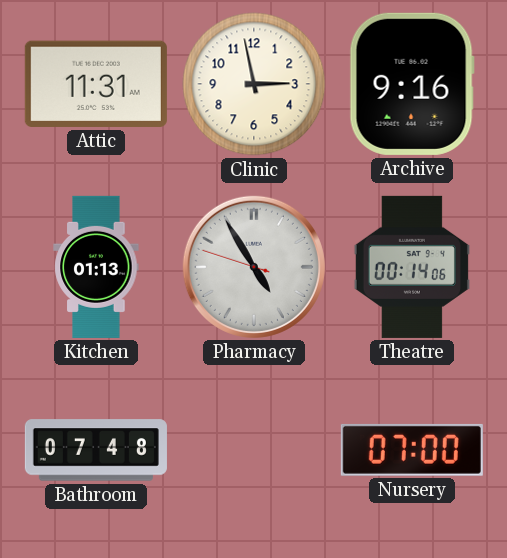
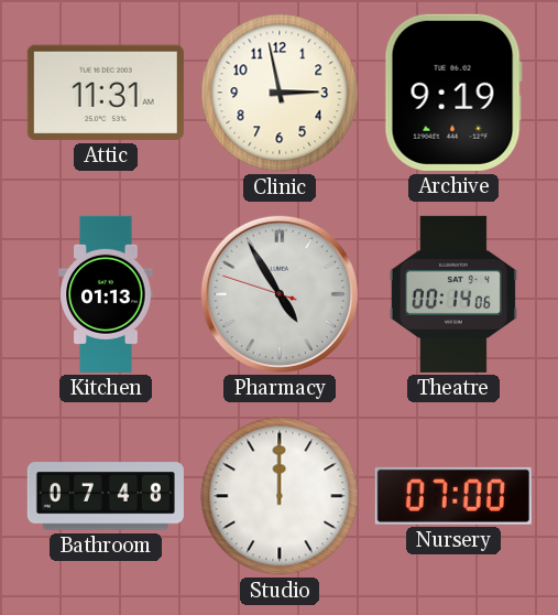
Archive: 9:16 -> 9:19
Studio: none -> 12:00
